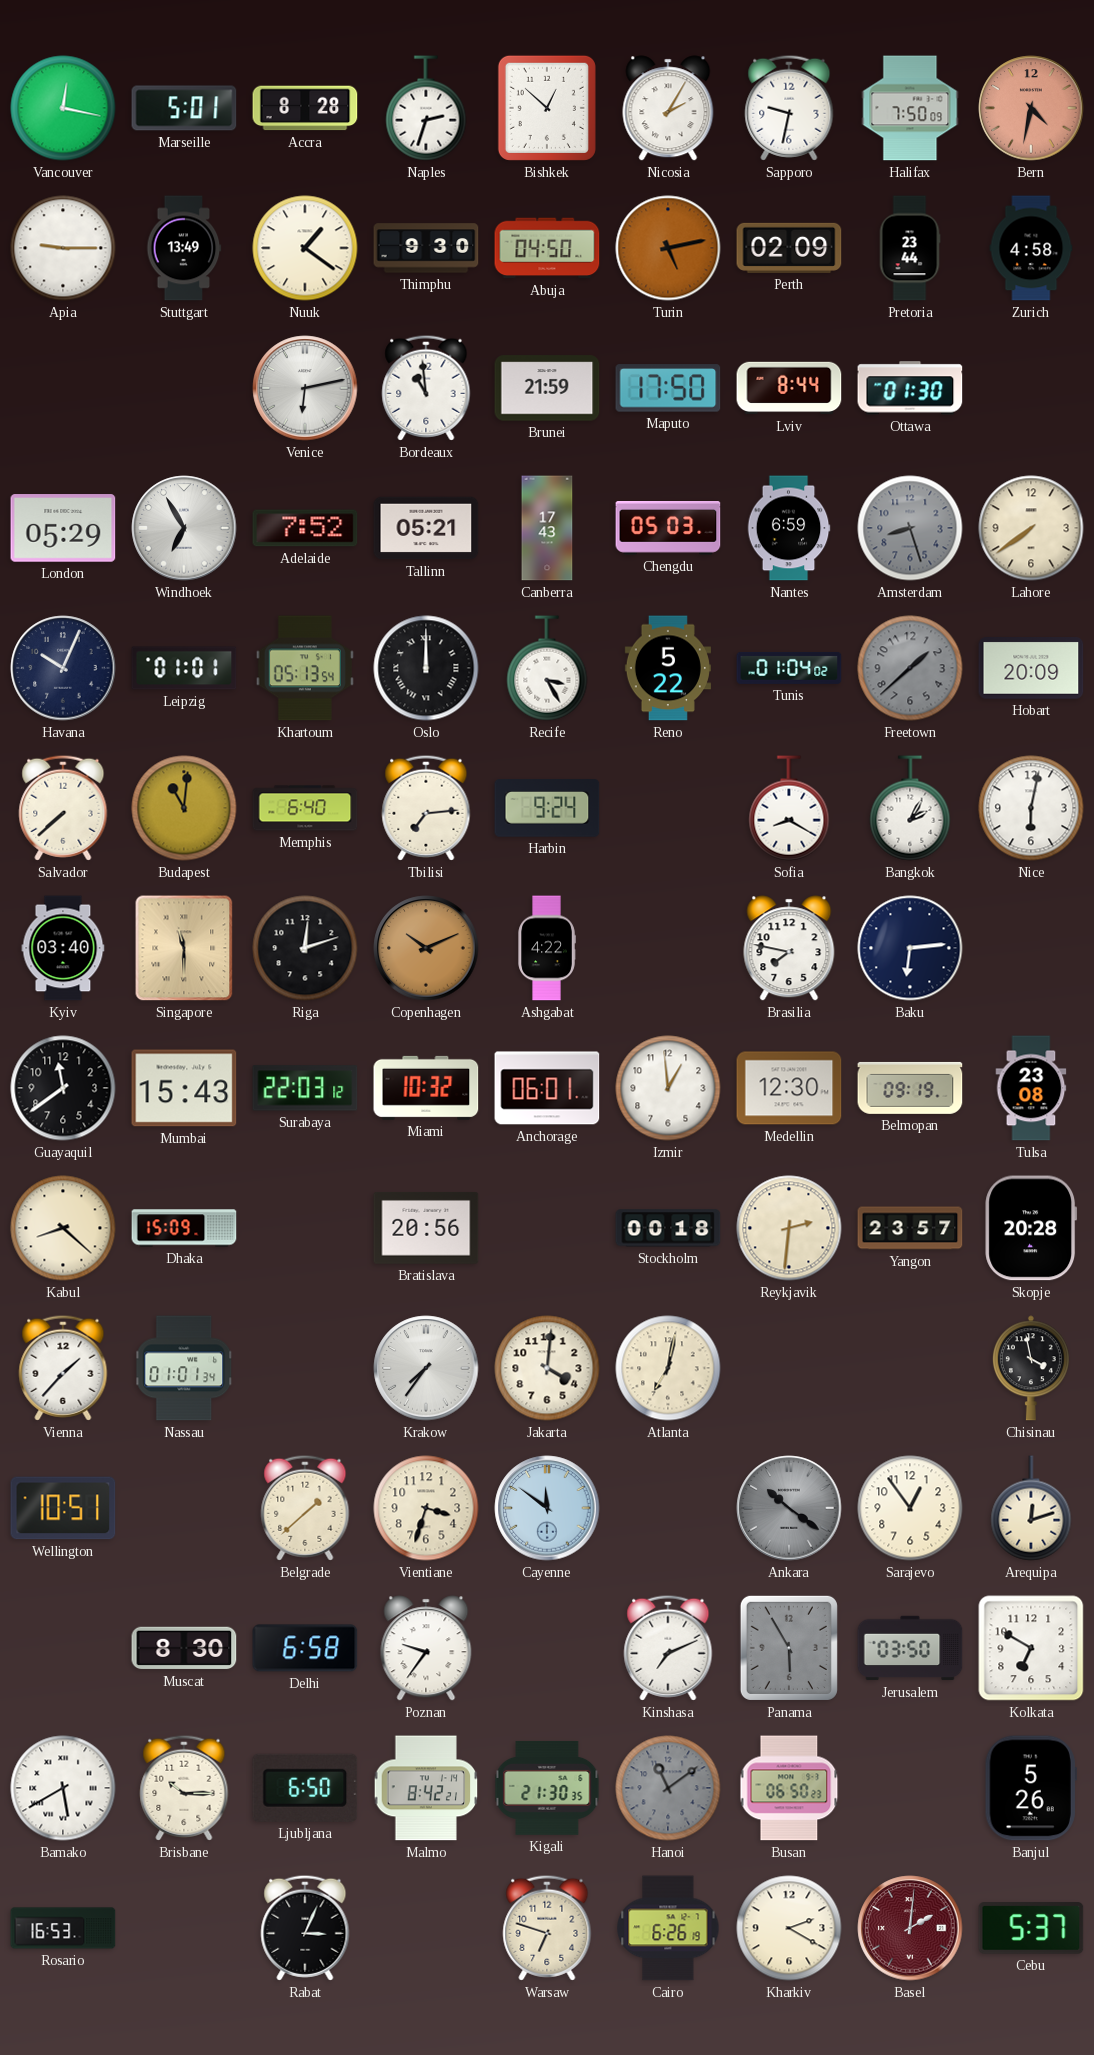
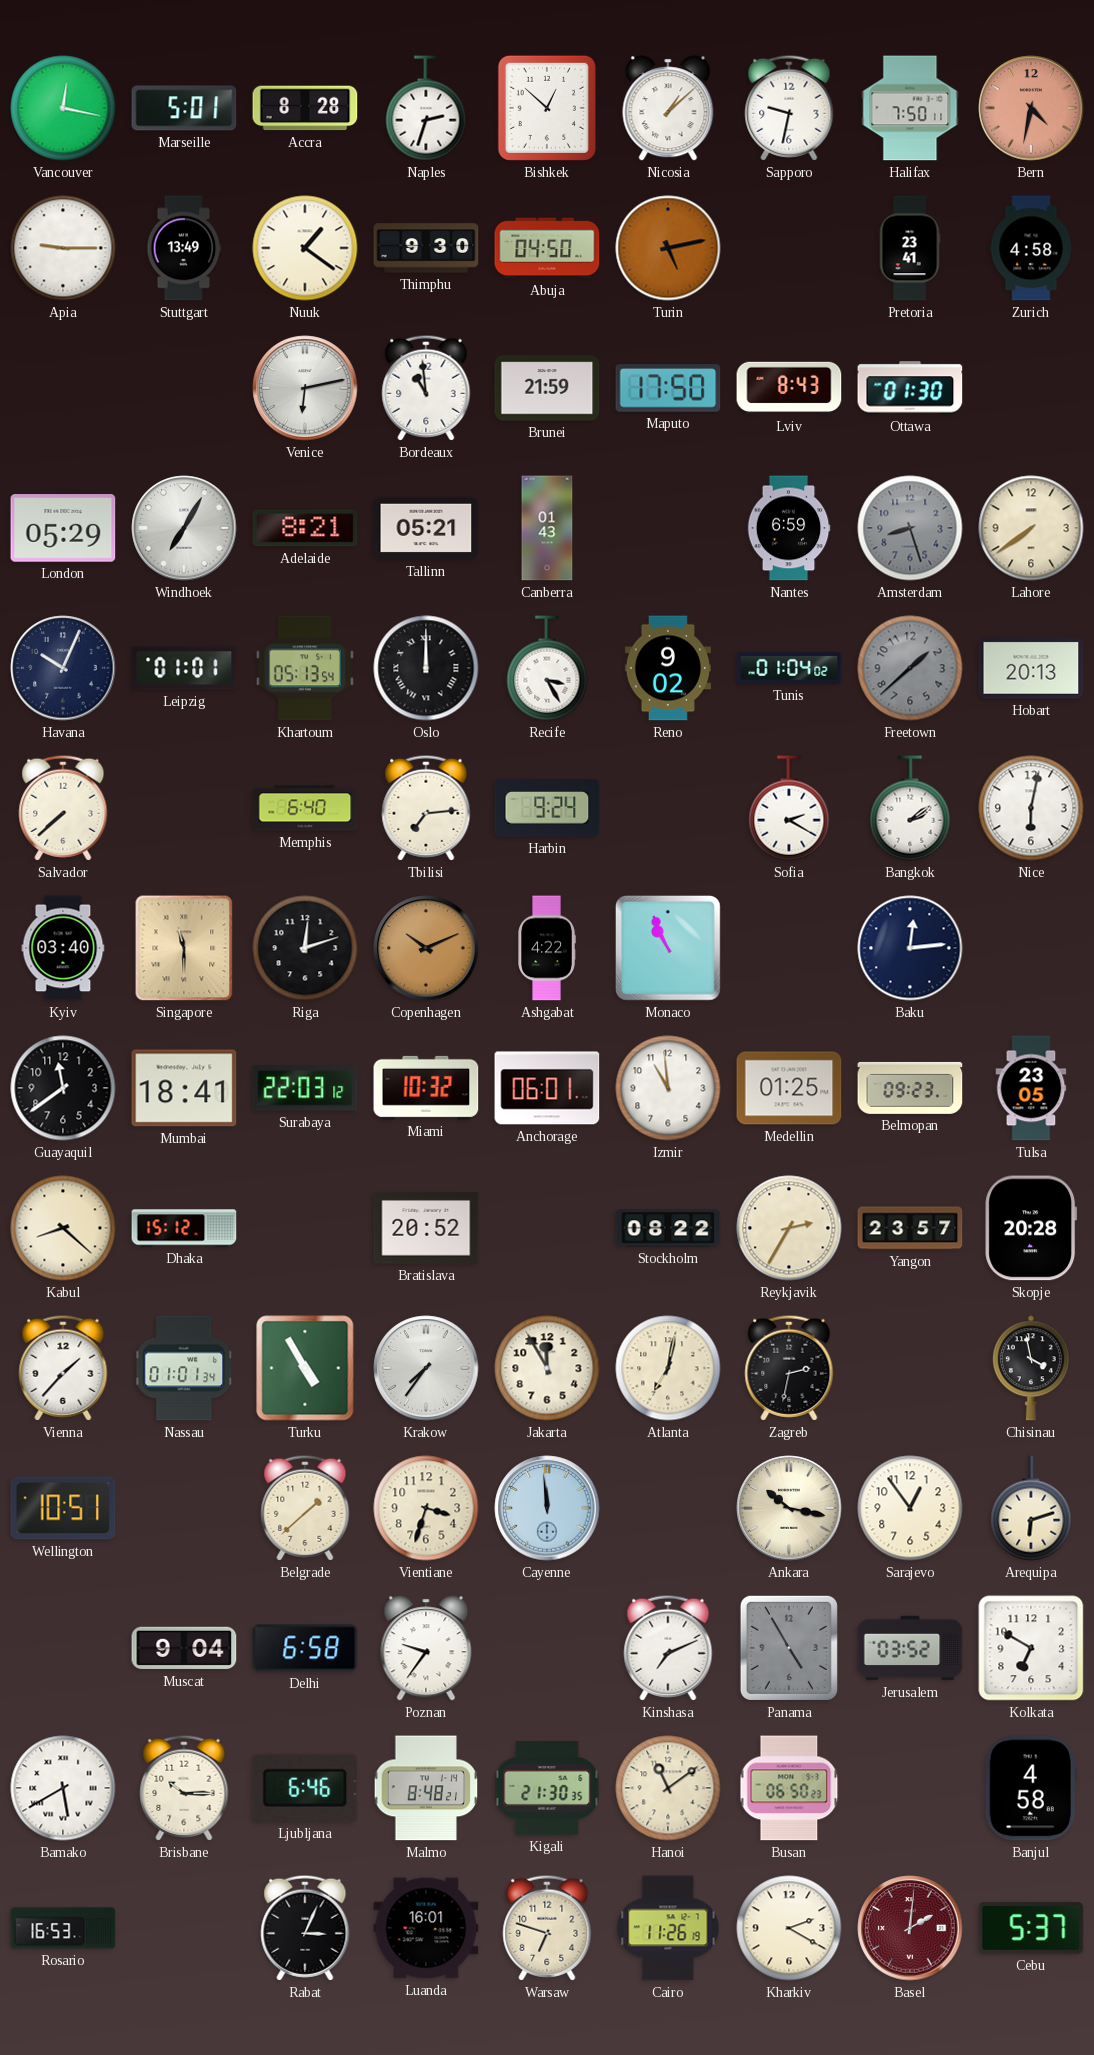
Nicosia: 2:05 -> 1:08
Halifax: 7:50:09 -> 7:50:11
Perth: 02:09 -> none
Pretoria: 23:44 -> 23:41
Lviv: 8:44 -> 8:43
Windhoek: 6:55 -> 7:05
Adelaide: 7:52 -> 8:21
Canberra: 17:43 -> 01:43
Chengdu: 05:03 -> none
Reno: 5:22 -> 9:02
Hobart: 20:09 -> 20:13
Budapest: 11:01 -> none
Sofia: 8:20 -> 2:20
Bangkok: 2:05 -> 2:09
Monaco: none -> 10:56
Brasilia: 7:47 -> none
Baku: 6:14 -> 12:14
Mumbai: 15:43 -> 18:41
Izmir: 12:59 -> 10:59
Medellin: 12:30 -> 01:25
Belmopan: 09:19 -> 09:23
Tulsa: 23:08 -> 23:05
Dhaka: 15:09 -> 15:12
Bratislava: 20:56 -> 20:52
Stockholm: 00:18 -> 08:22
Reykjavik: 2:31 -> 2:35
Turku: none -> 4:55
Jakarta: 4:01 -> 11:55
Zagreb: none -> 2:32
Cayenne: 11:51 -> 11:59
Ankara: 10:21 -> 10:17
Ankara dial: grey -> cream
Arequipa: 12:12 -> 6:12
Muscat: 8:30 -> 9:04
Panama: 5:55 -> 4:55
Jerusalem: 03:50 -> 03:52
Ljubljana: 6:50 -> 6:46
Malmo: 8:42 -> 8:48
Hanoi dial: grey -> cream
Banjul: 5:26 -> 4:58
Luanda: none -> 16:01
Cairo: 6:26 -> 11:26
